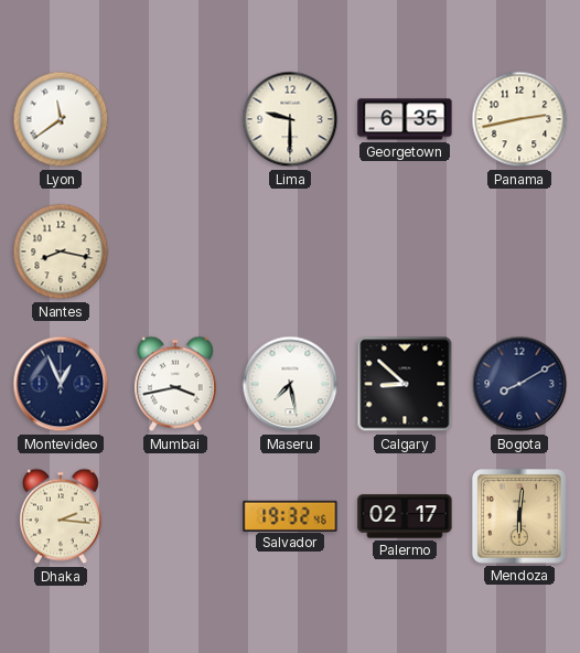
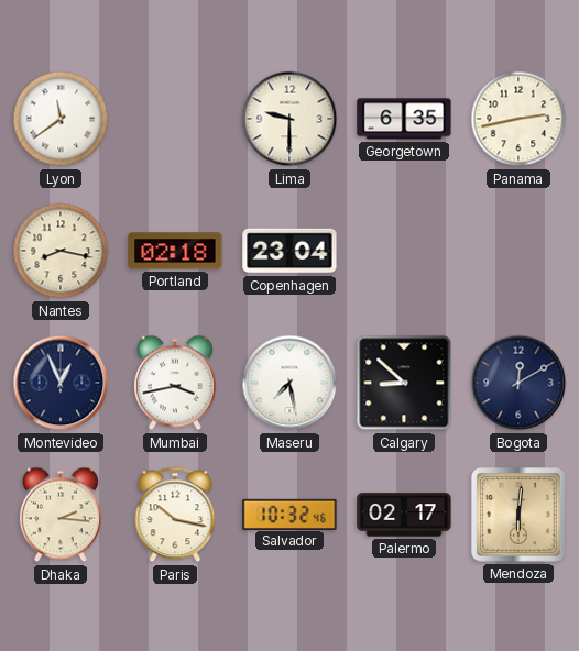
Portland: none -> 02:18
Copenhagen: none -> 23:04
Bogota: 8:10 -> 12:10
Paris: none -> 10:17
Salvador: 19:32 -> 10:32
